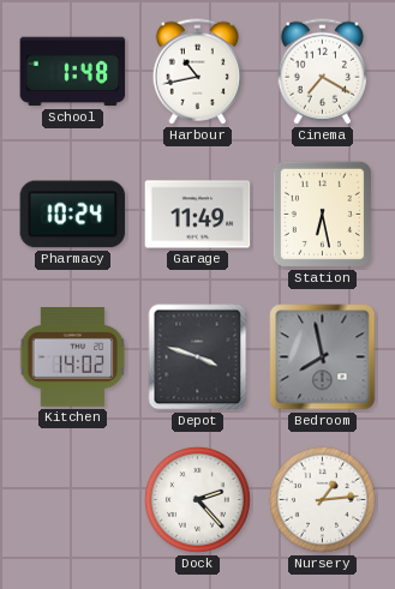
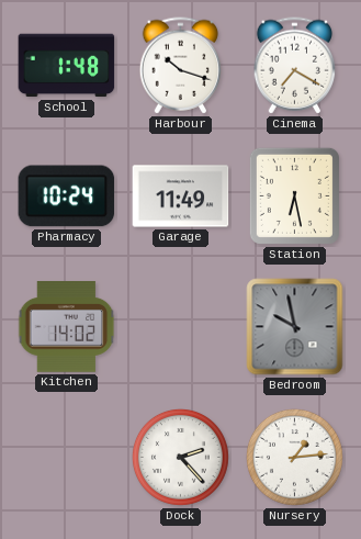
Harbour: 10:43 -> 10:18
Depot: 3:48 -> none
Bedroom: 7:58 -> 9:58
